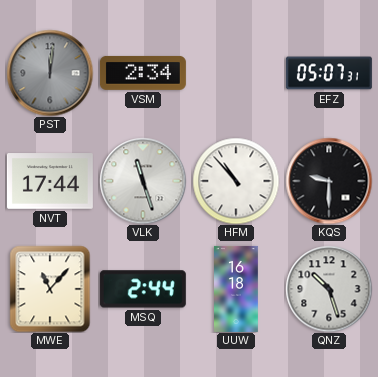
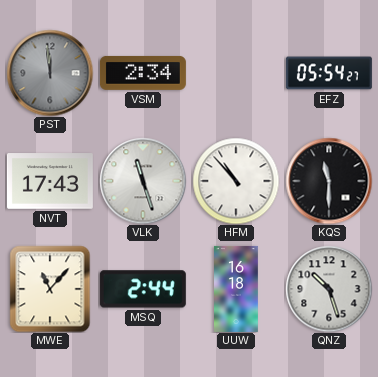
PST: 12:01 -> 11:59
EFZ: 05:07 -> 05:54
NVT: 17:44 -> 17:43
KQS: 9:30 -> 11:30
